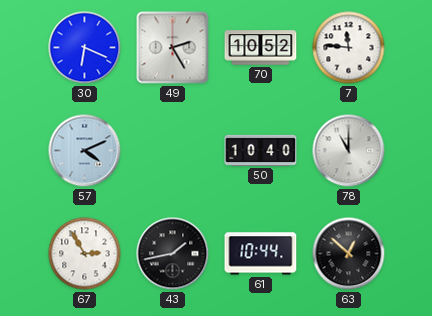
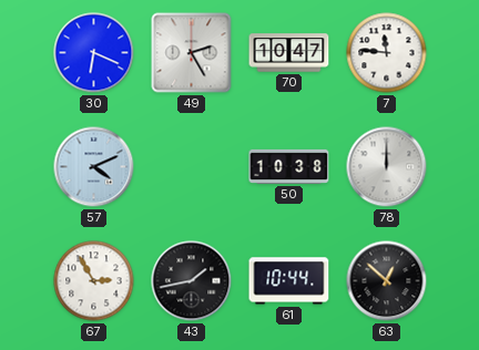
70: 10:52 -> 10:47
50: 10:40 -> 10:38
78: 11:00 -> 12:00
